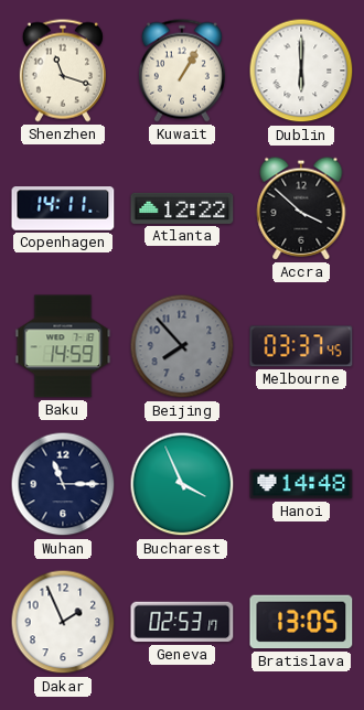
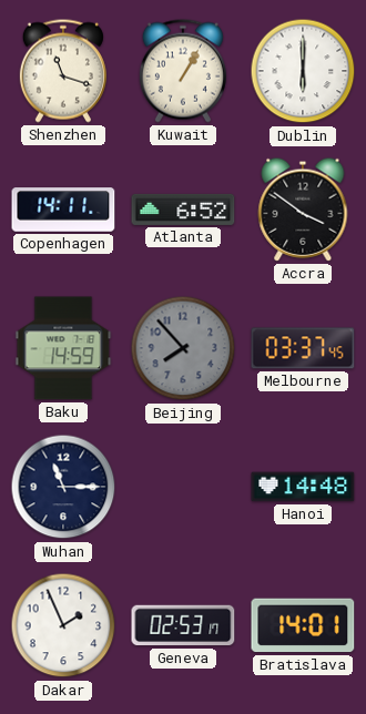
Atlanta: 12:22 -> 6:52
Accra: 3:52 -> 3:51
Bucharest: 3:56 -> none
Bratislava: 13:05 -> 14:01
